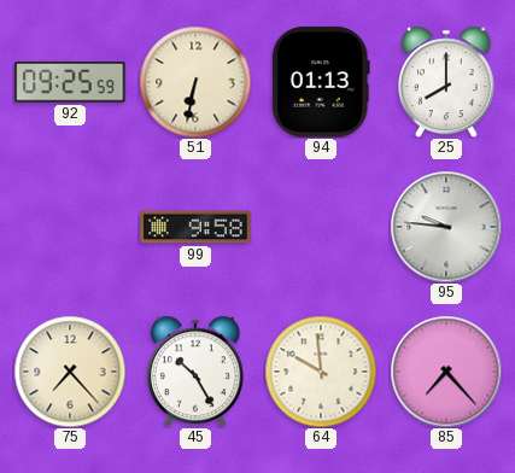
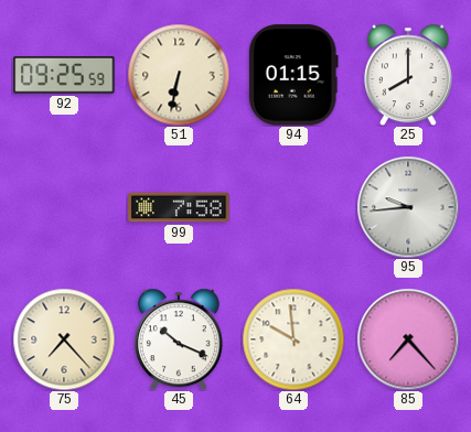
94: 01:13 -> 01:15
99: 9:58 -> 7:58
95: 9:46 -> 9:44
45: 10:25 -> 10:19
